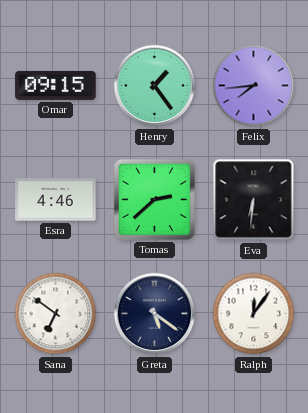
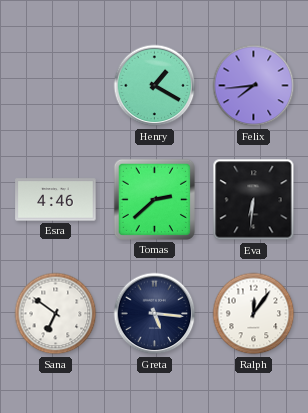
Omar: 09:15 -> none
Henry: 1:24 -> 1:20
Greta: 5:21 -> 5:16
